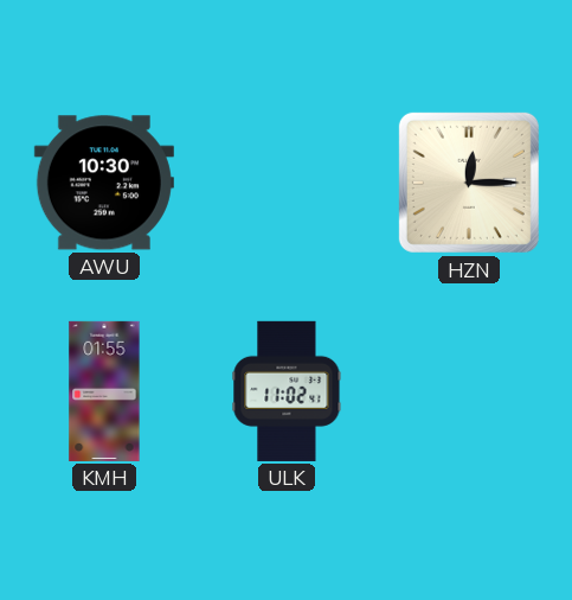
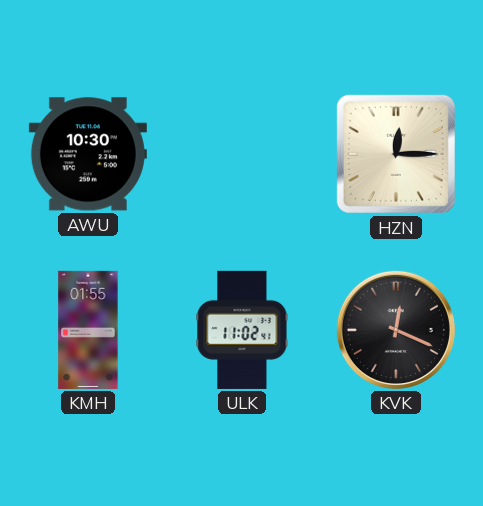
KVK: none -> 12:19
